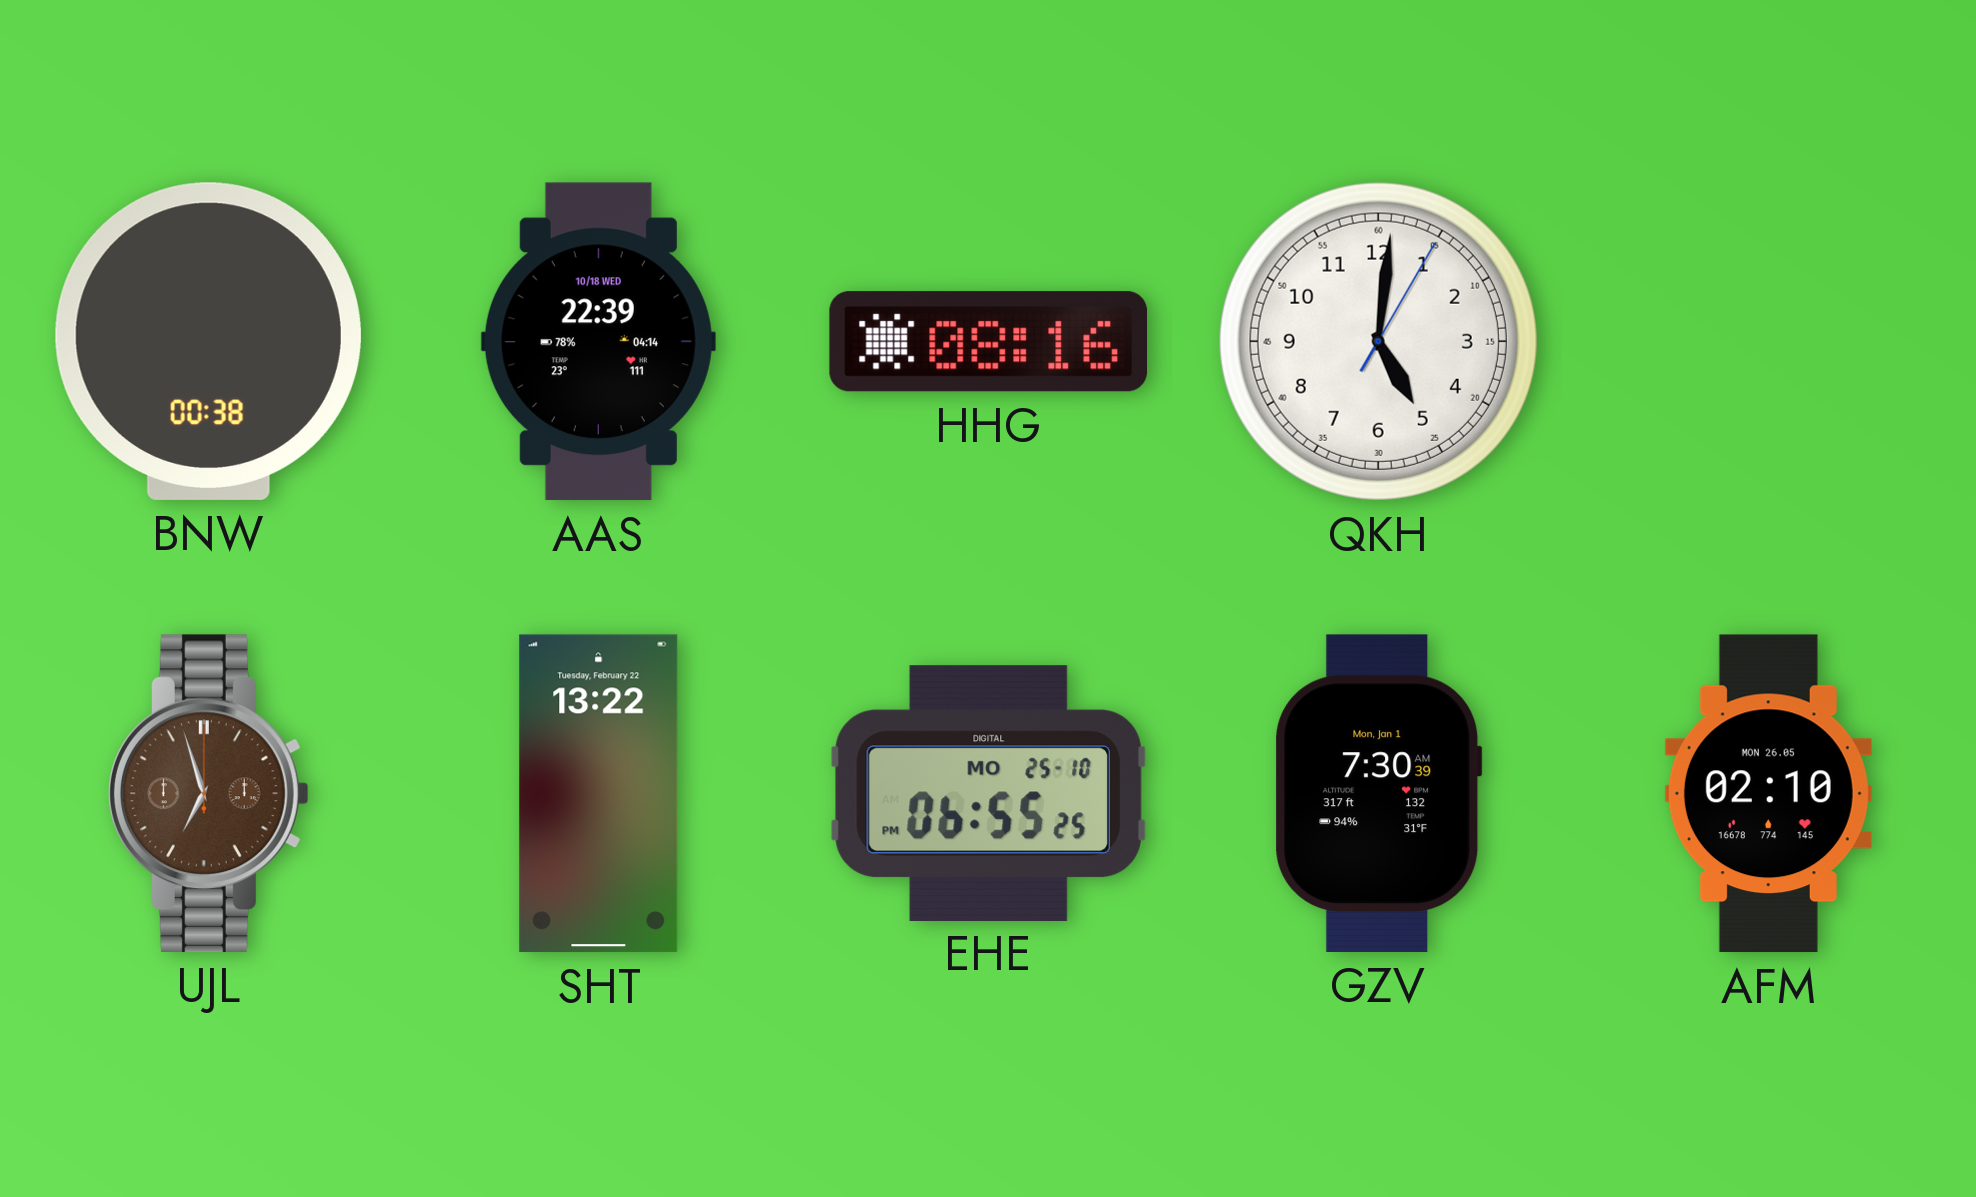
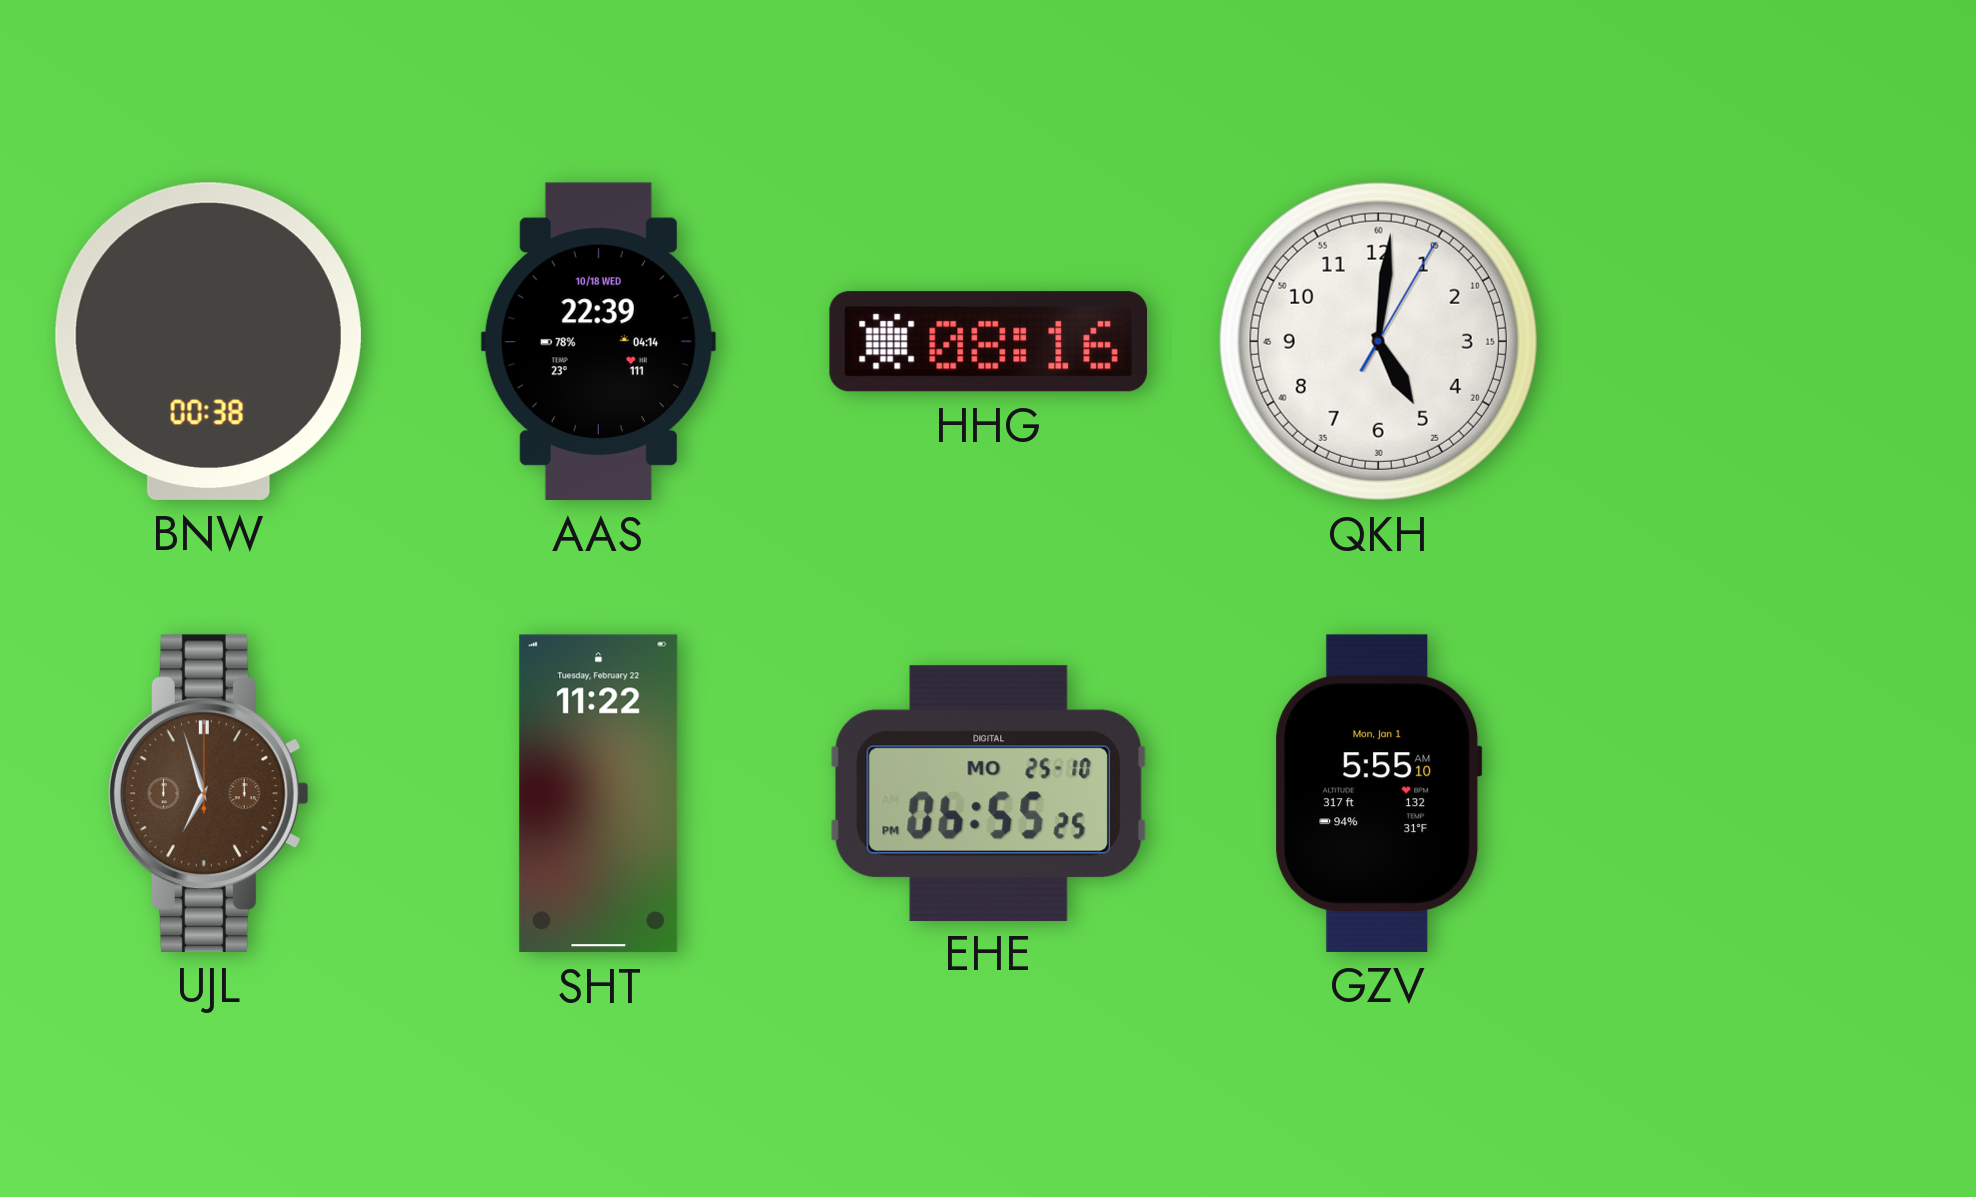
SHT: 13:22 -> 11:22
GZV: 7:30 -> 5:55
AFM: 02:10 -> none
